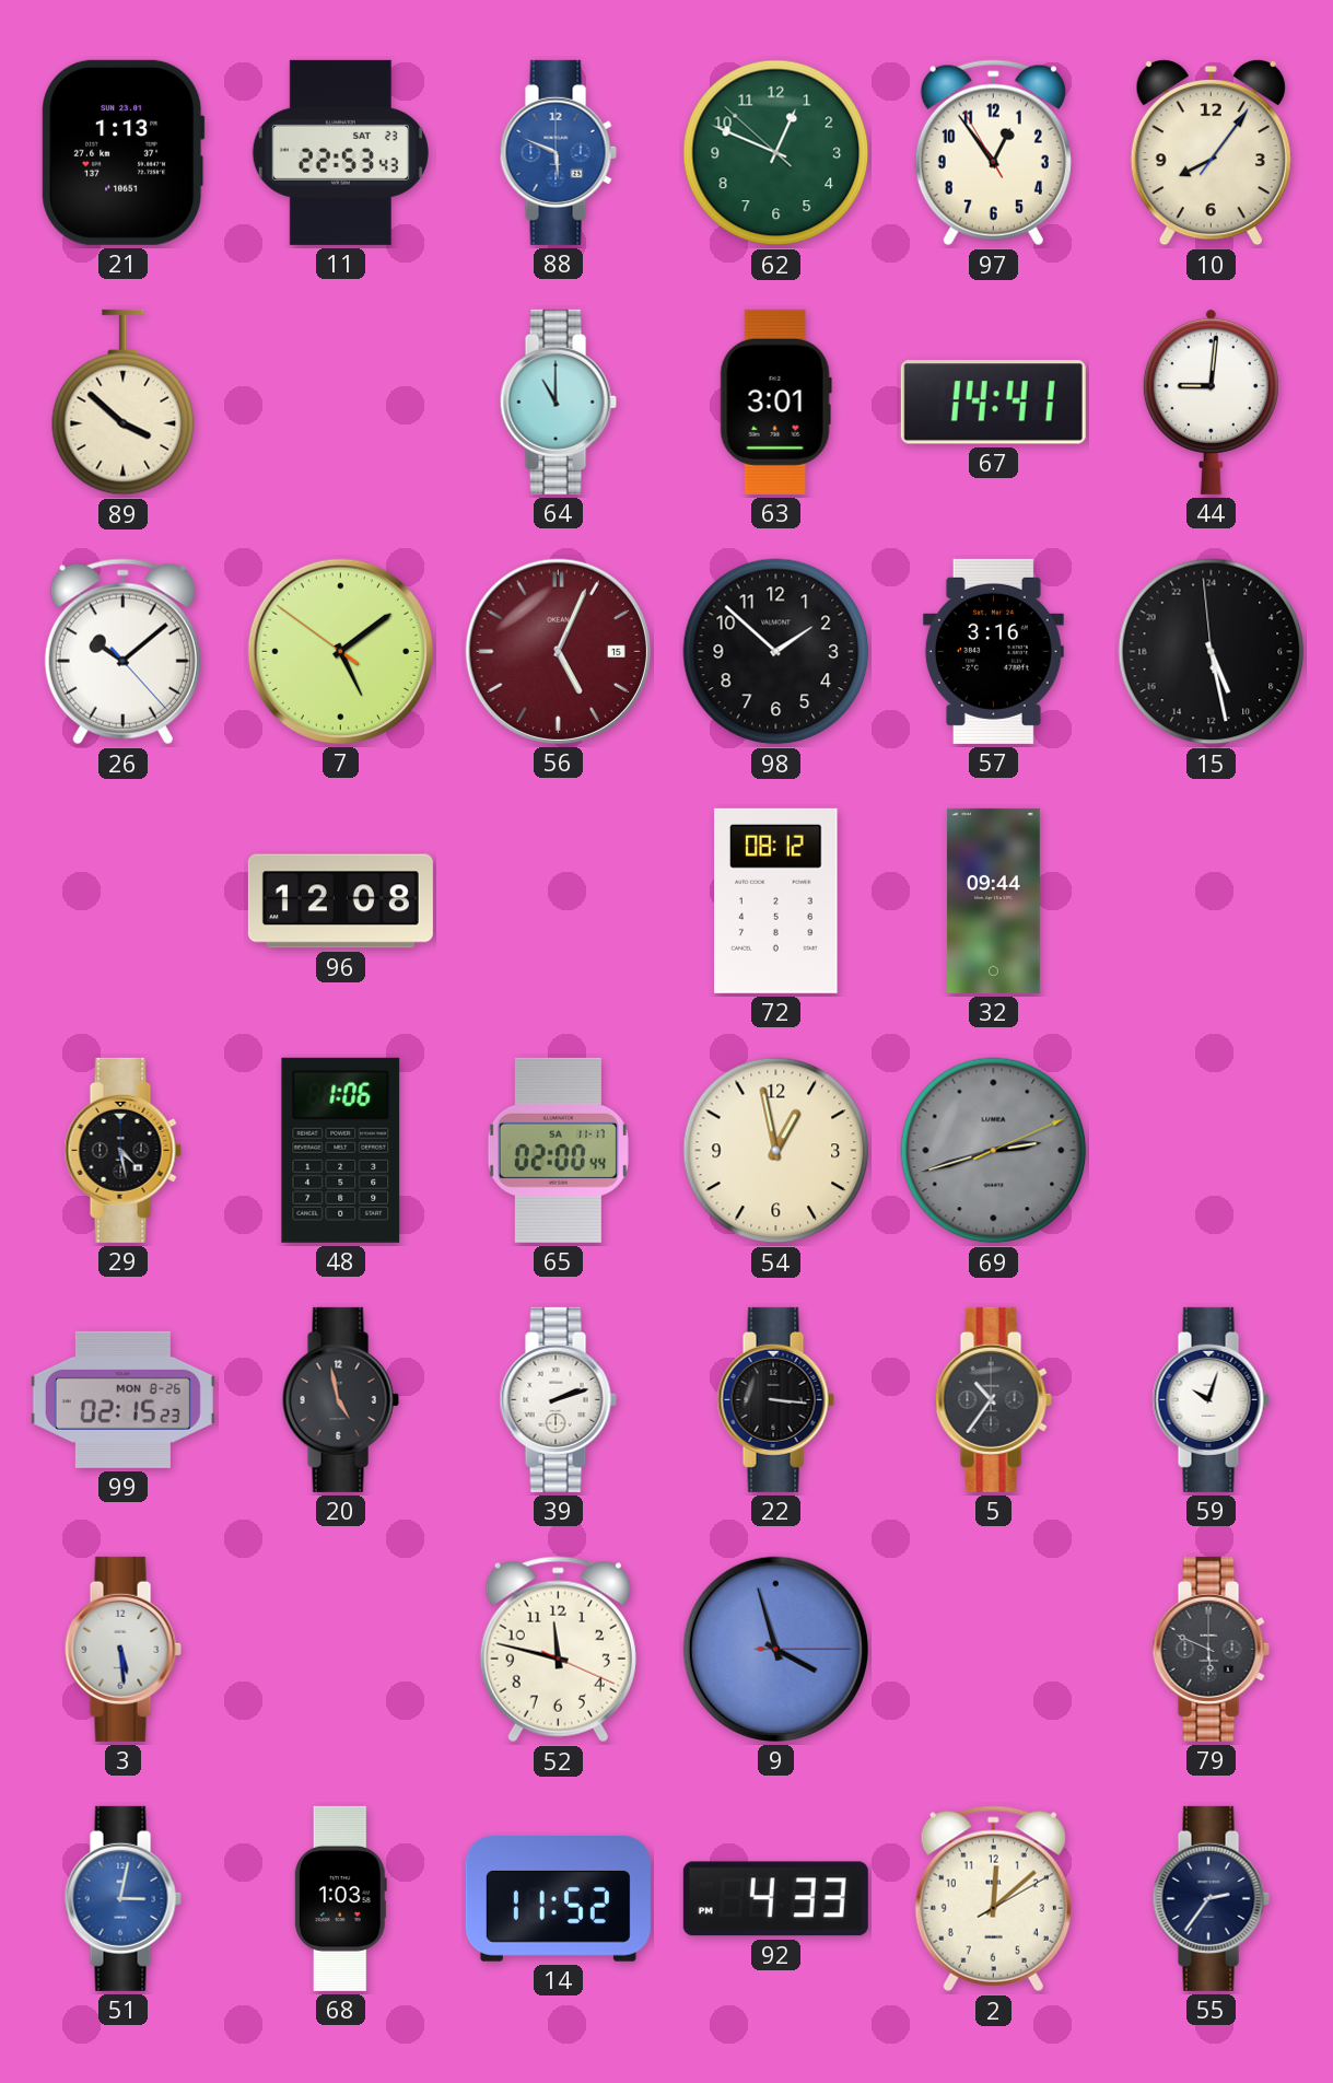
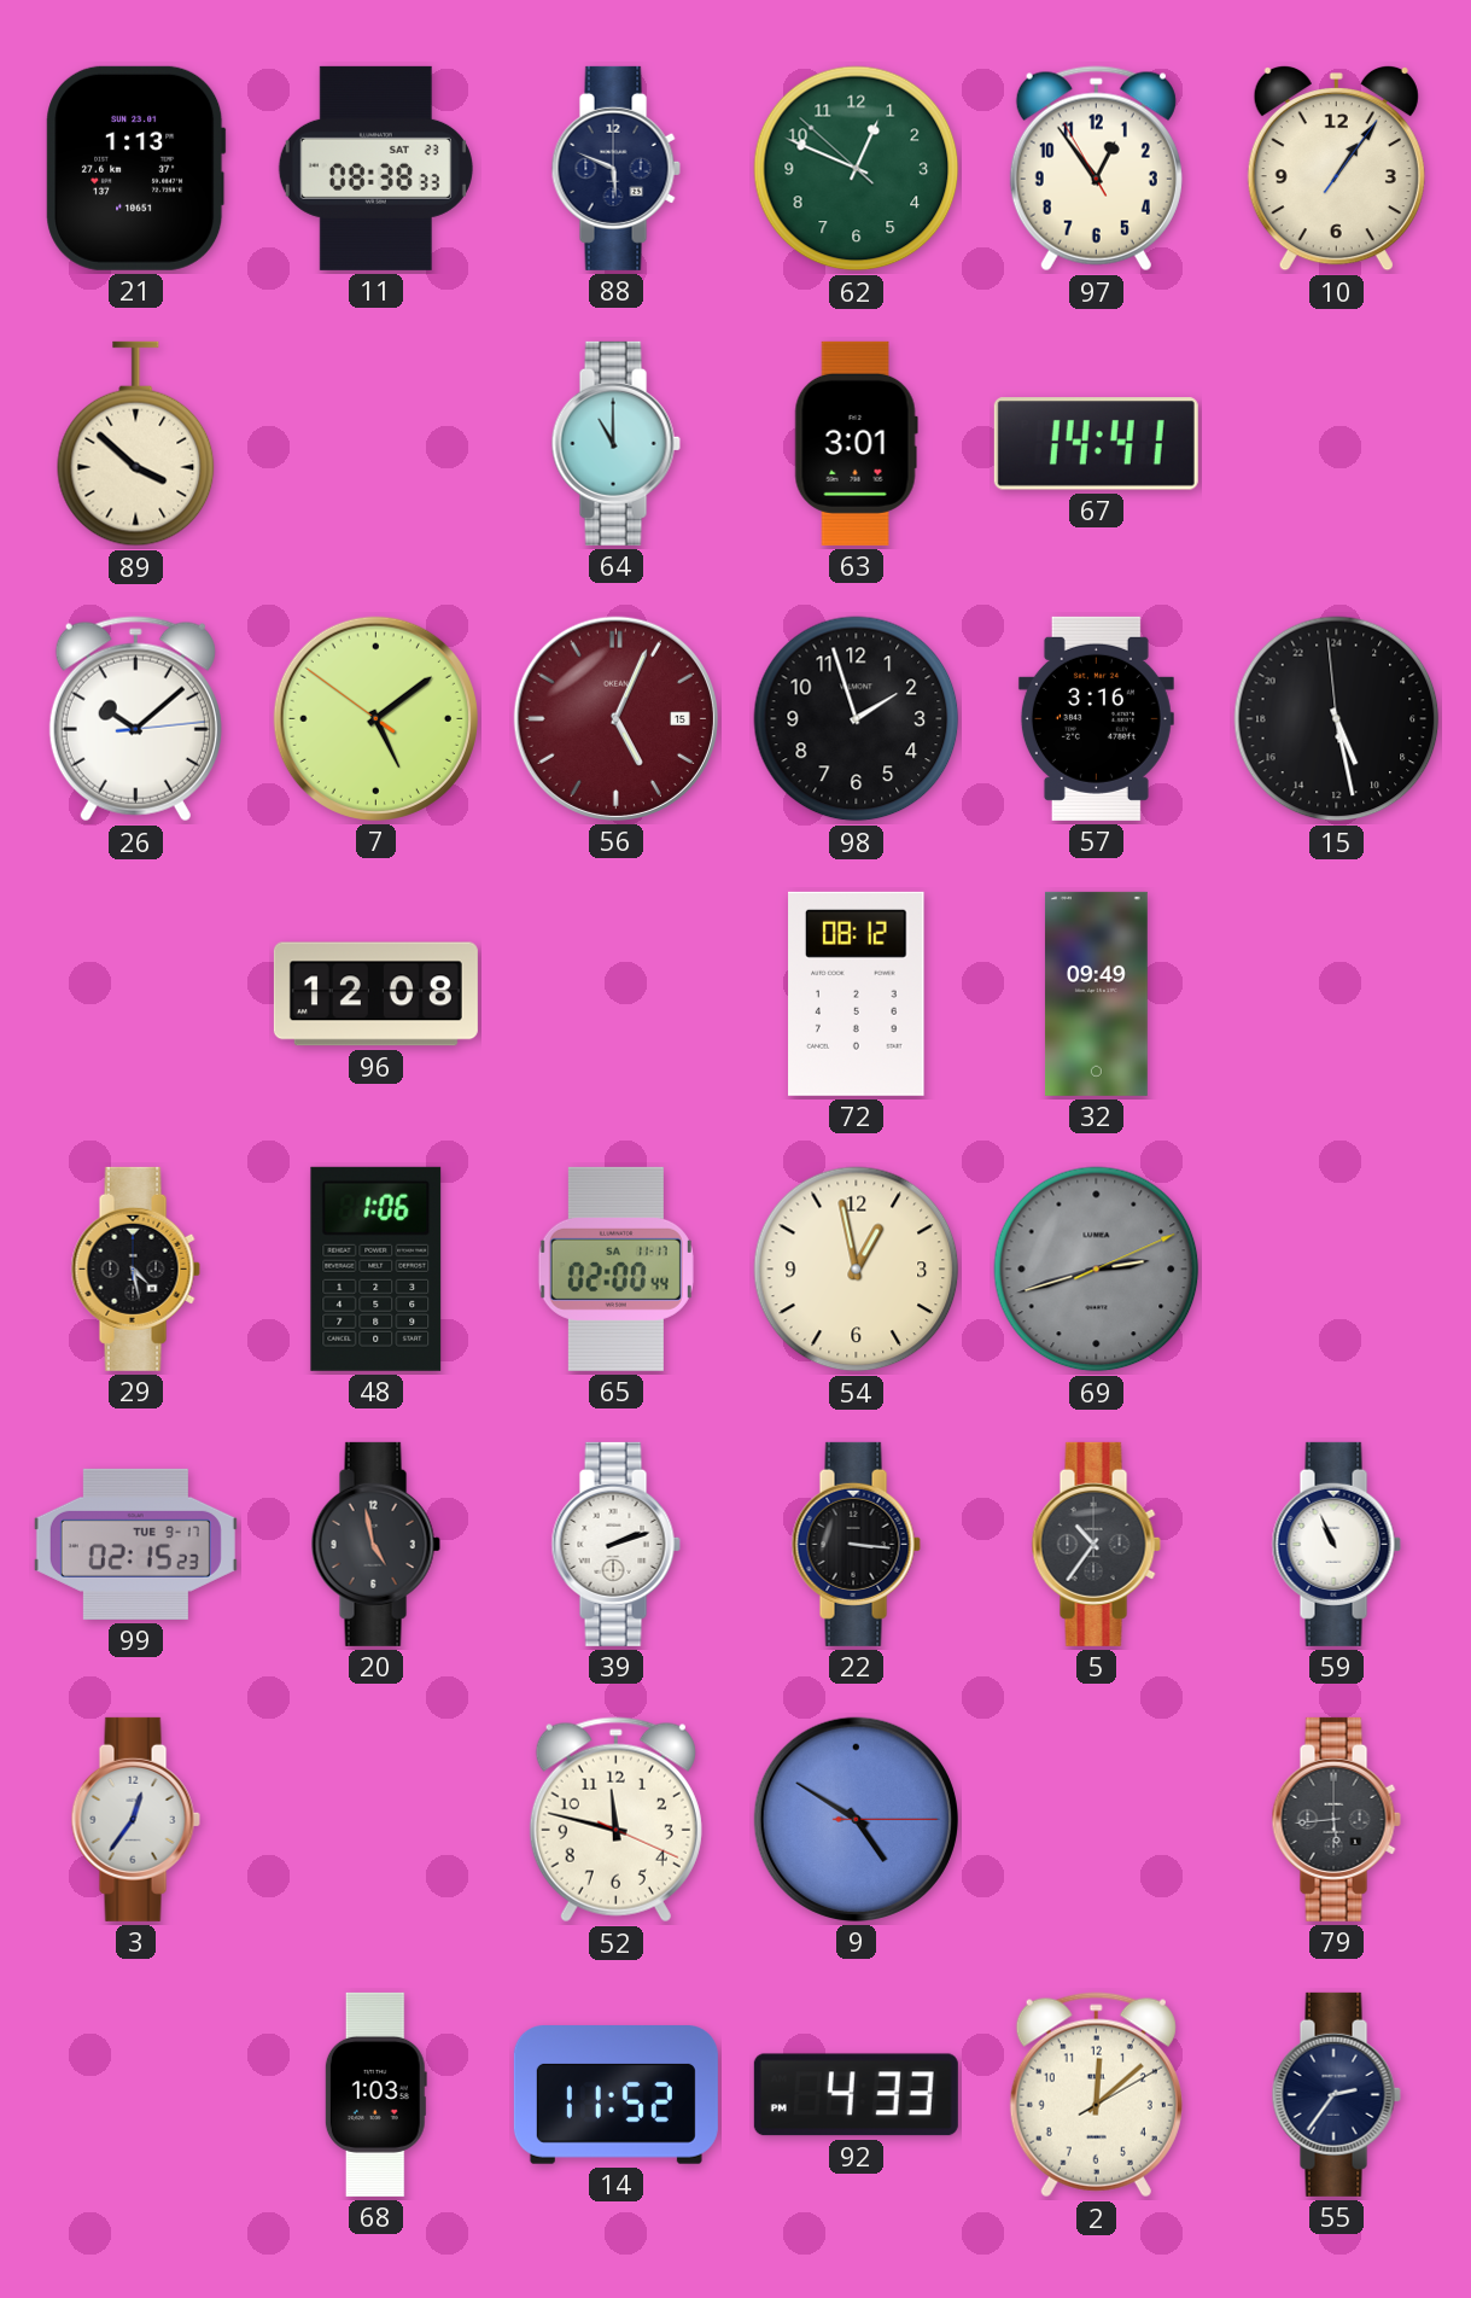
11: 22:53 -> 08:38
88 dial: blue -> navy
10: 8:06 -> 1:06
44: 9:01 -> none
26: 10:08:23 -> 10:08:14
98: 1:52 -> 1:57
32: 09:44 -> 09:49
99 date: MON 8-26 -> TUE 9-17
59: 10:03 -> 10:56
3: 5:29 -> 12:36
9: 3:57 -> 4:50
79: 5:49 -> 5:44
51: 3:02 -> none
